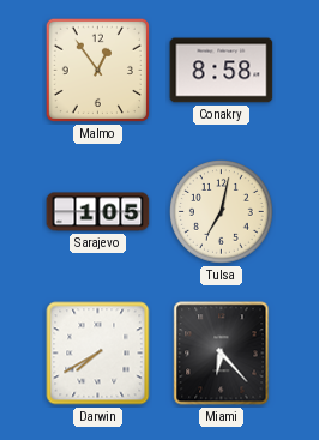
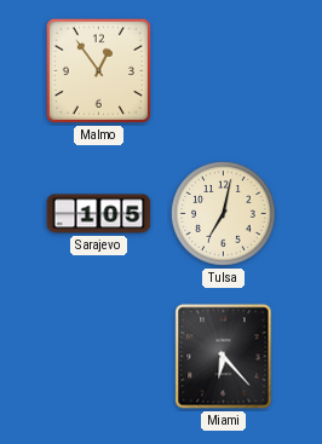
Conakry: 8:58 -> none
Darwin: 7:40 -> none
